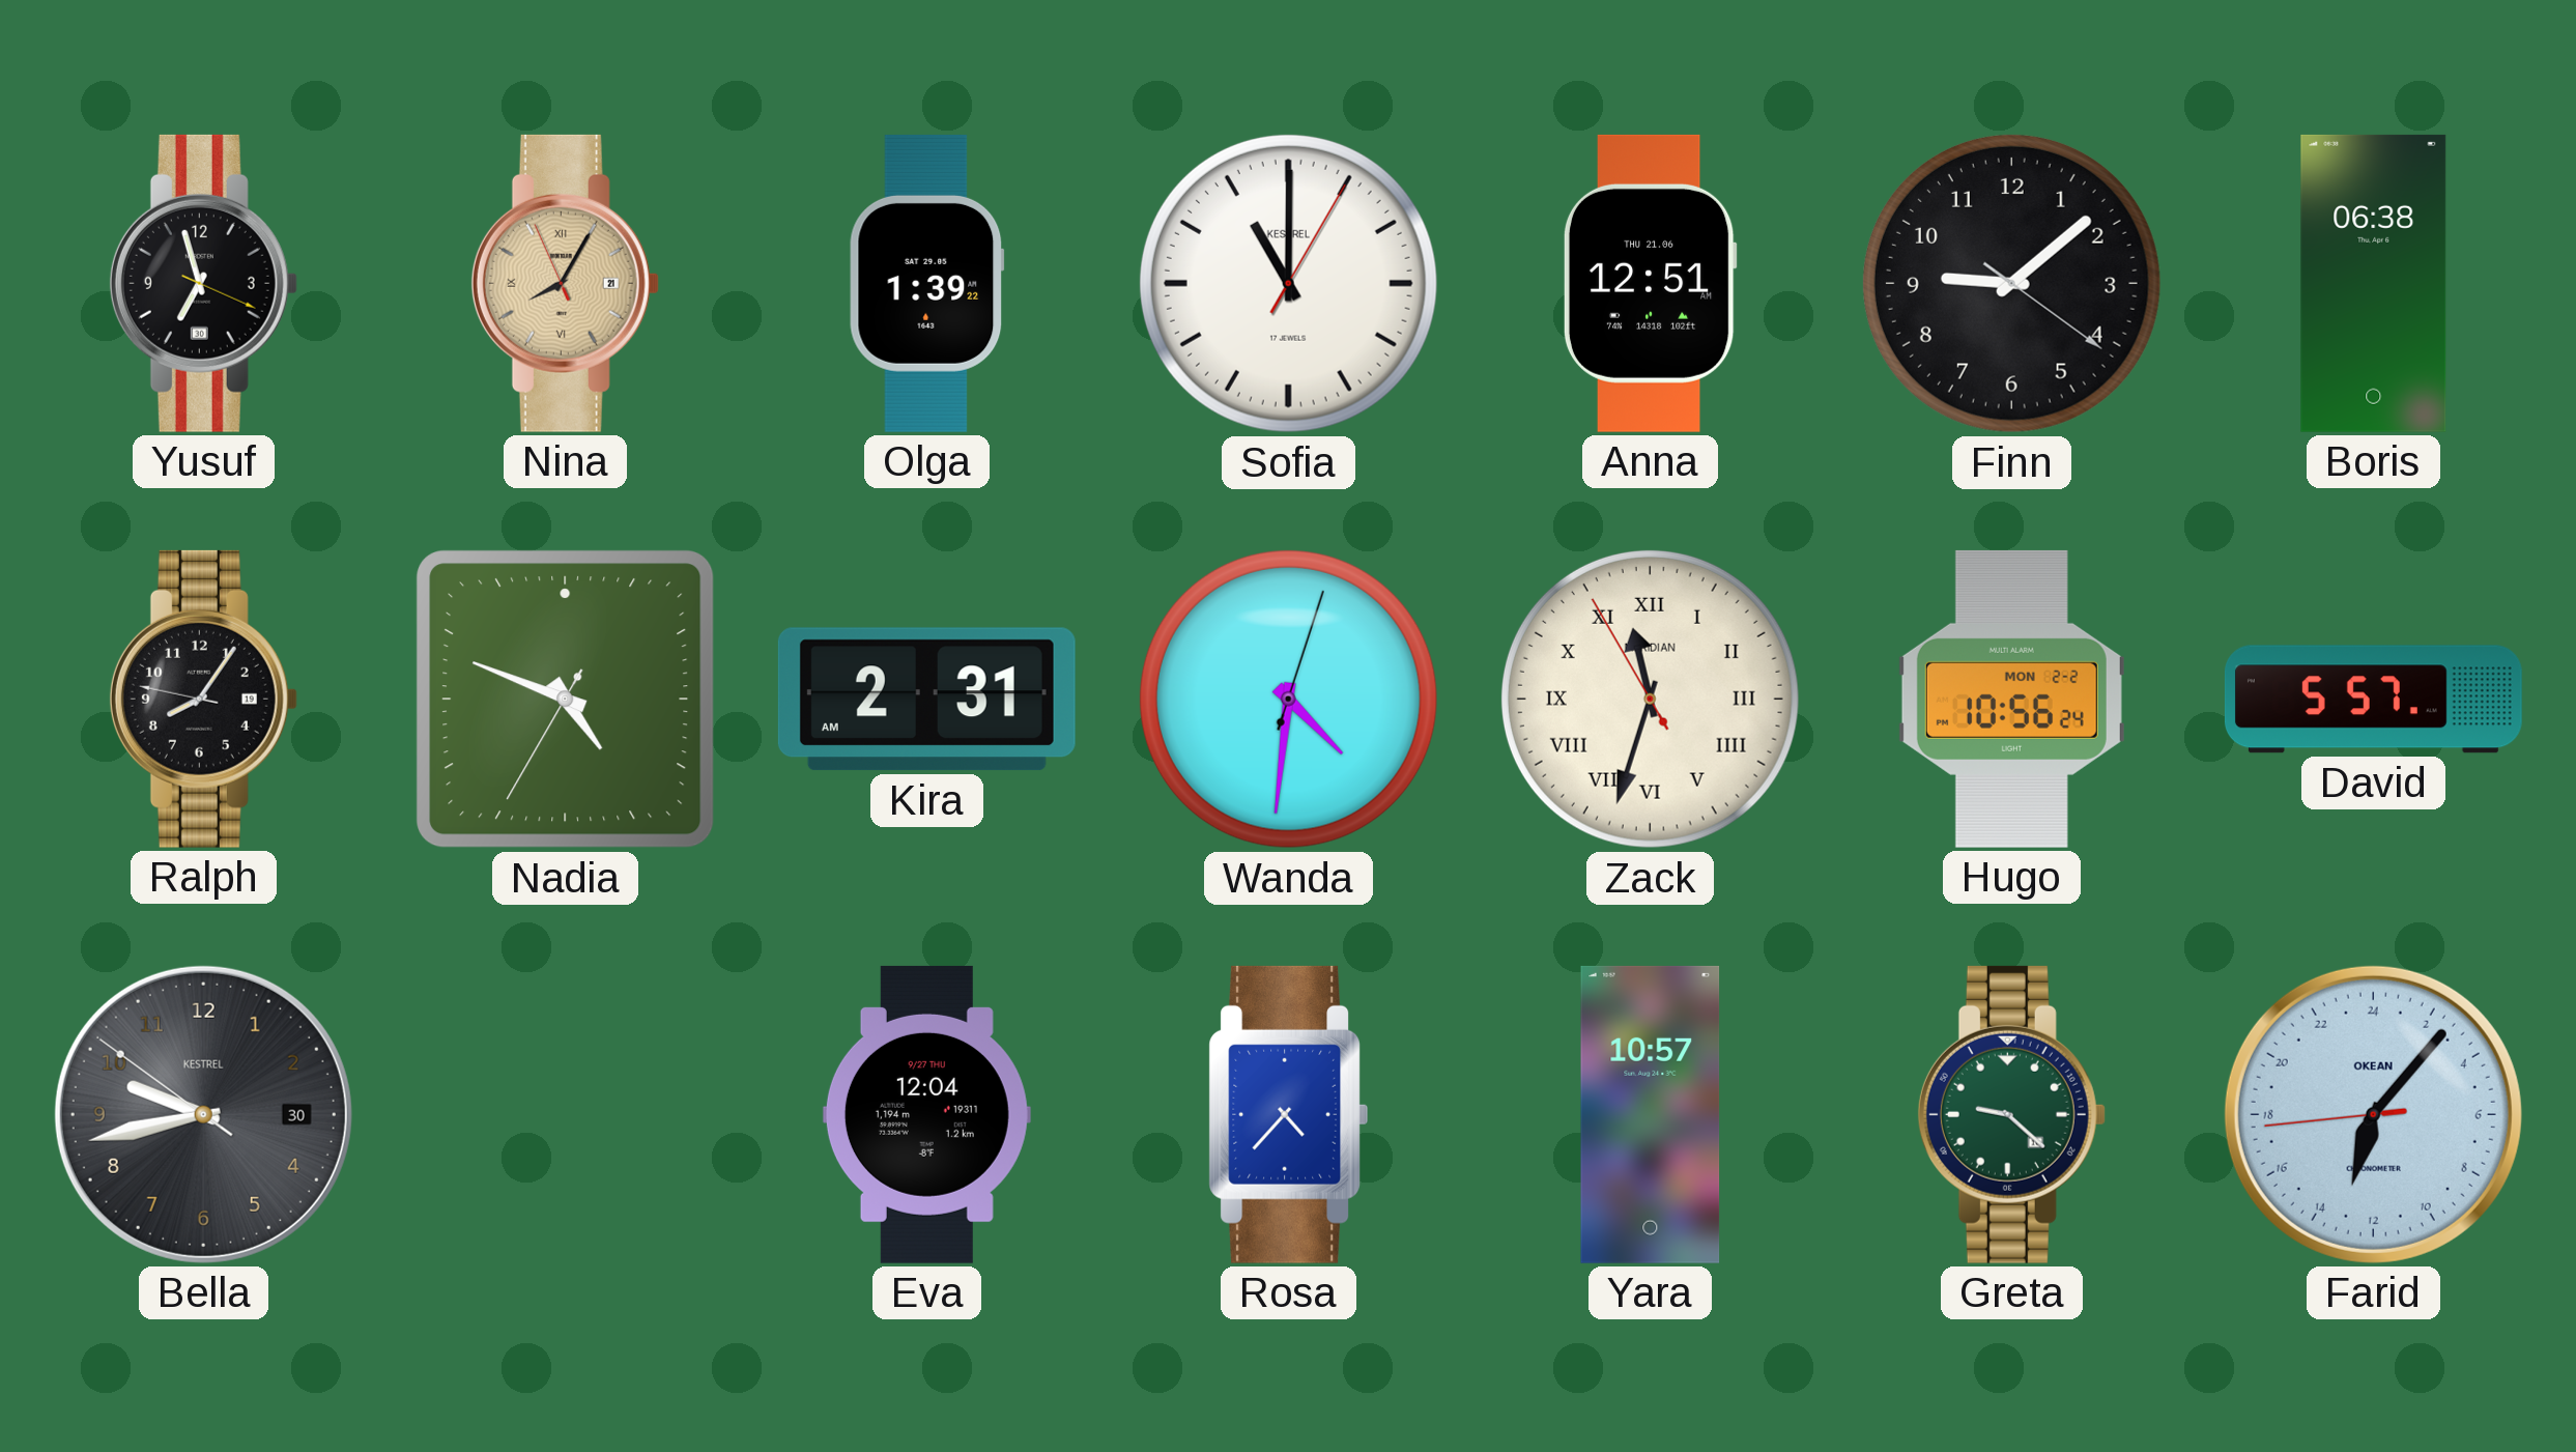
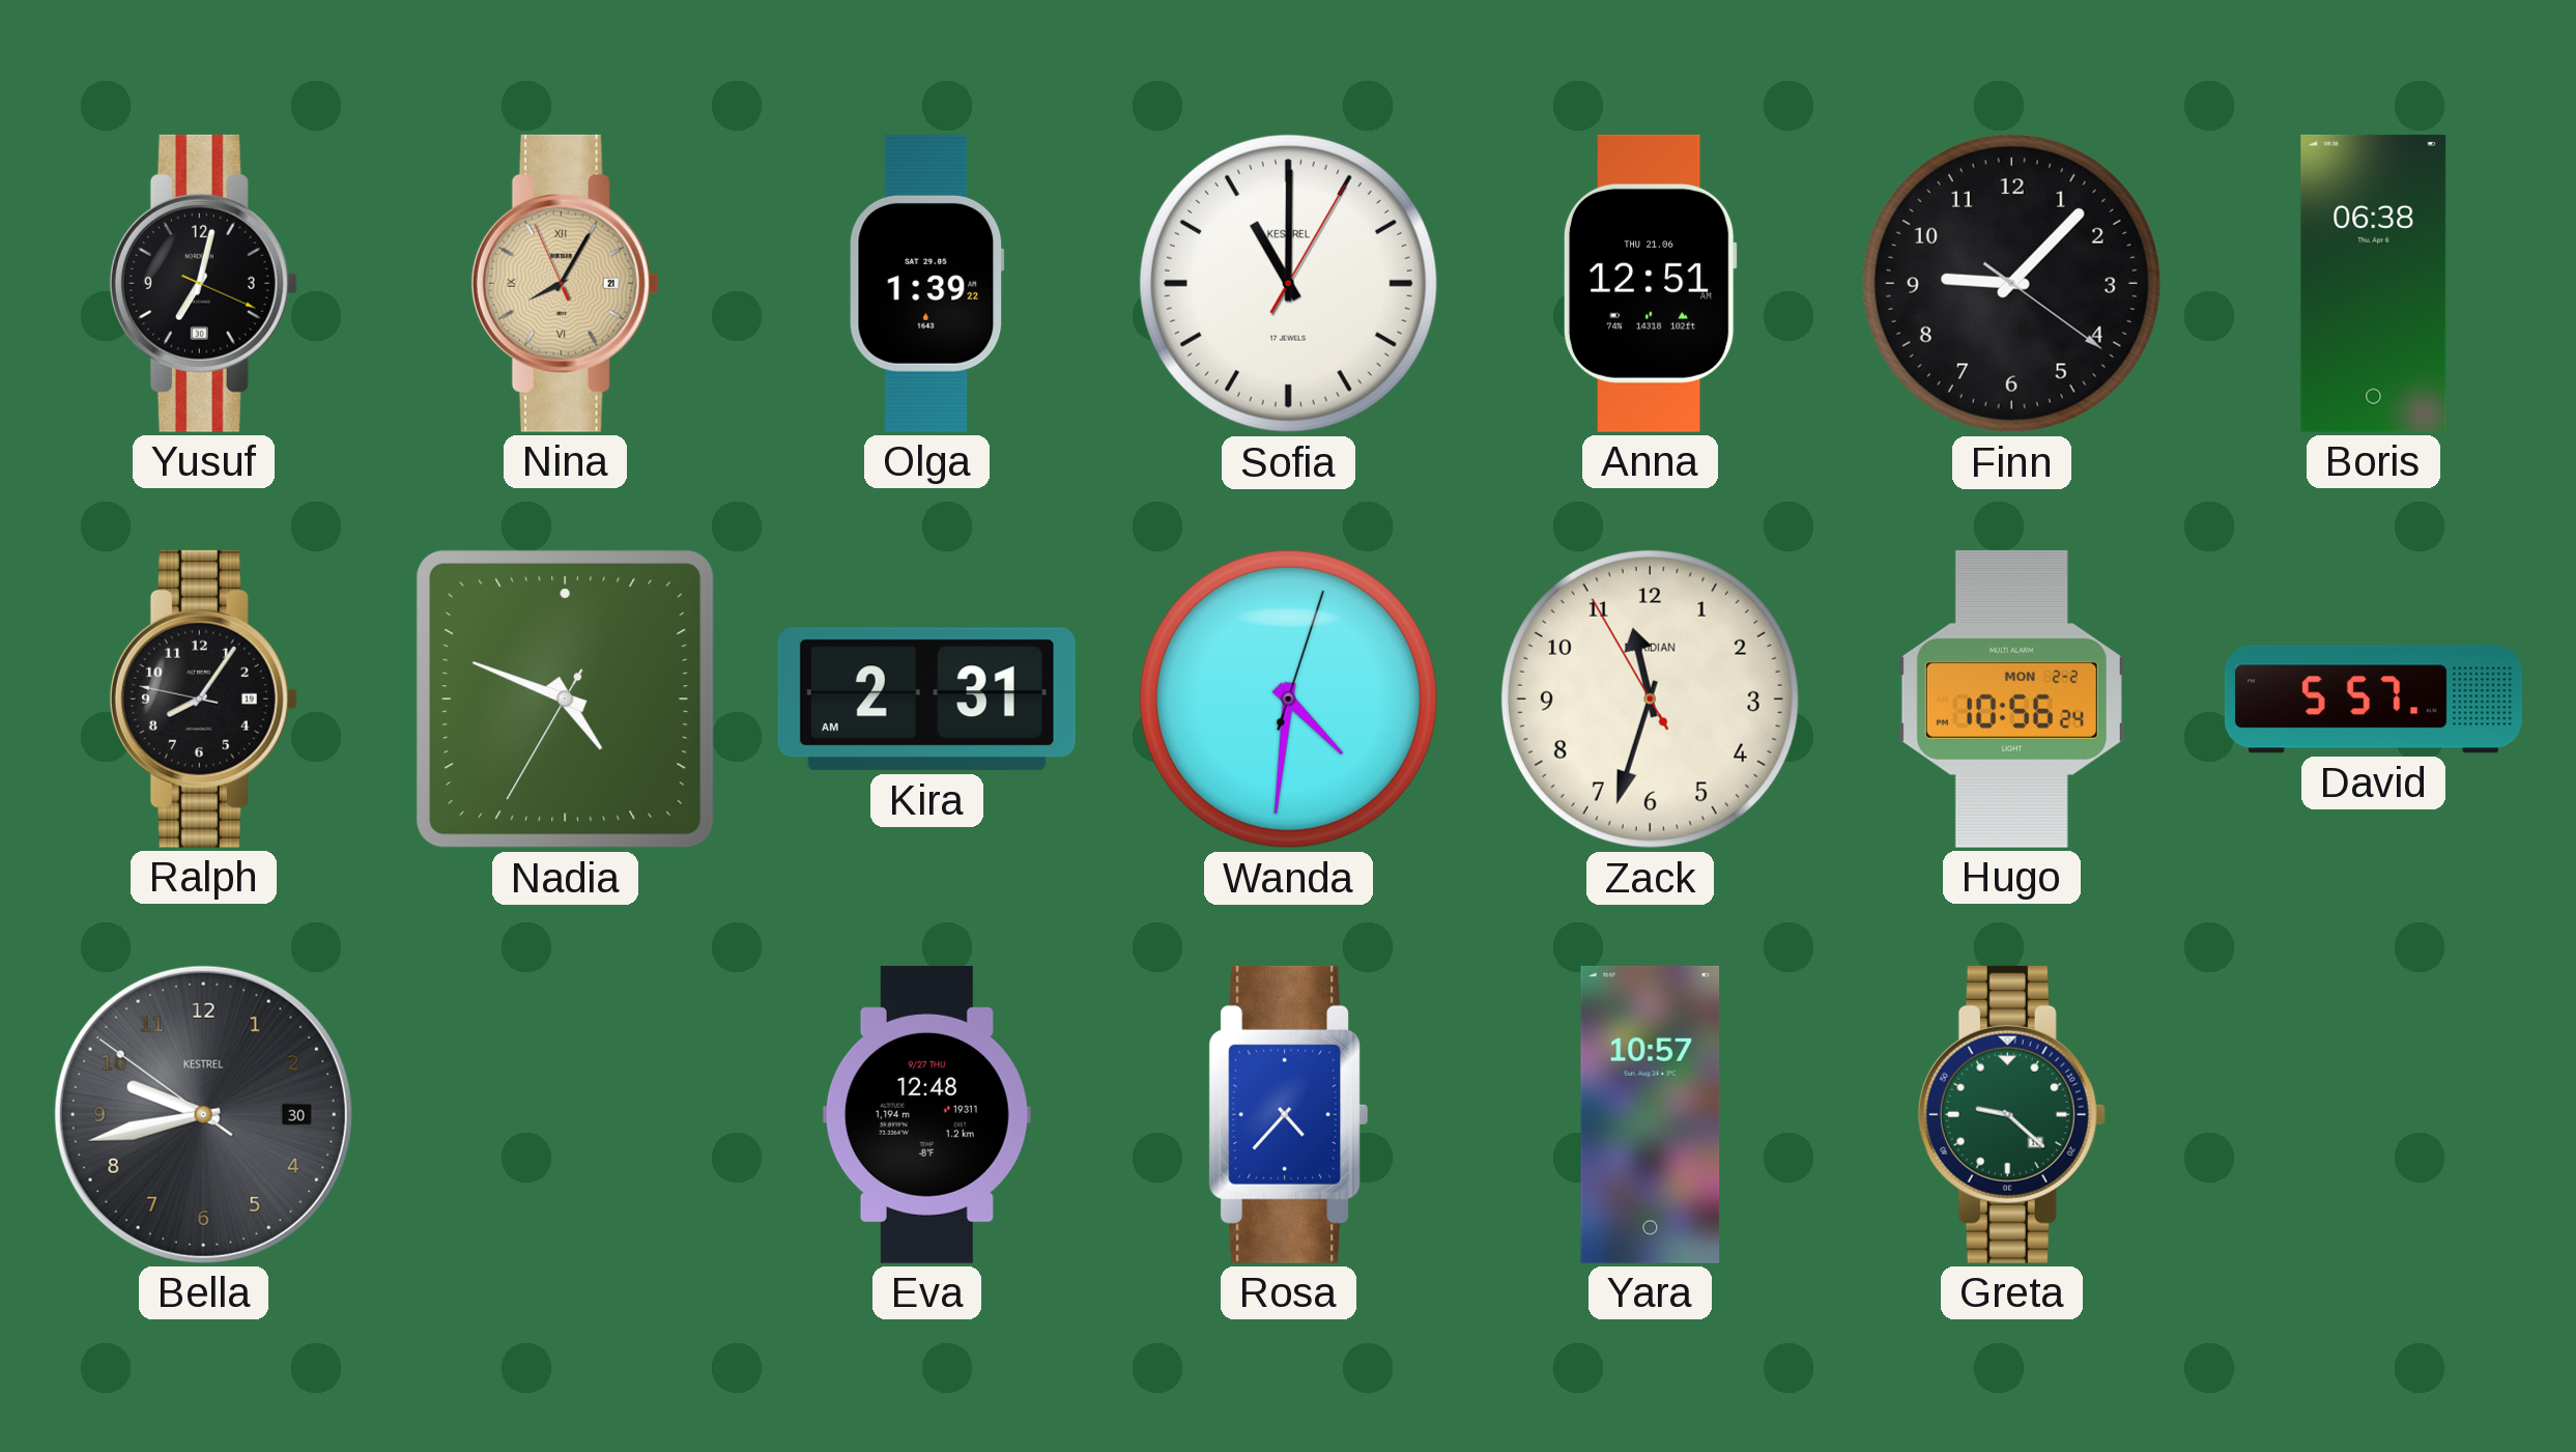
Yusuf: 6:57 -> 7:02
Finn: 9:08 -> 9:07
Zack numerals: Roman -> Arabic
Eva: 12:04 -> 12:48
Farid: 13:06 -> none
